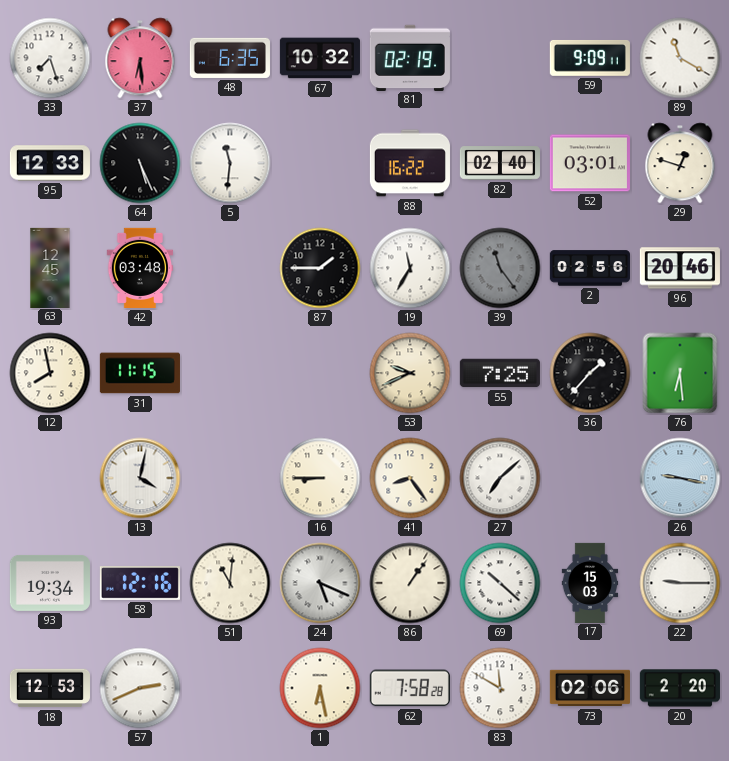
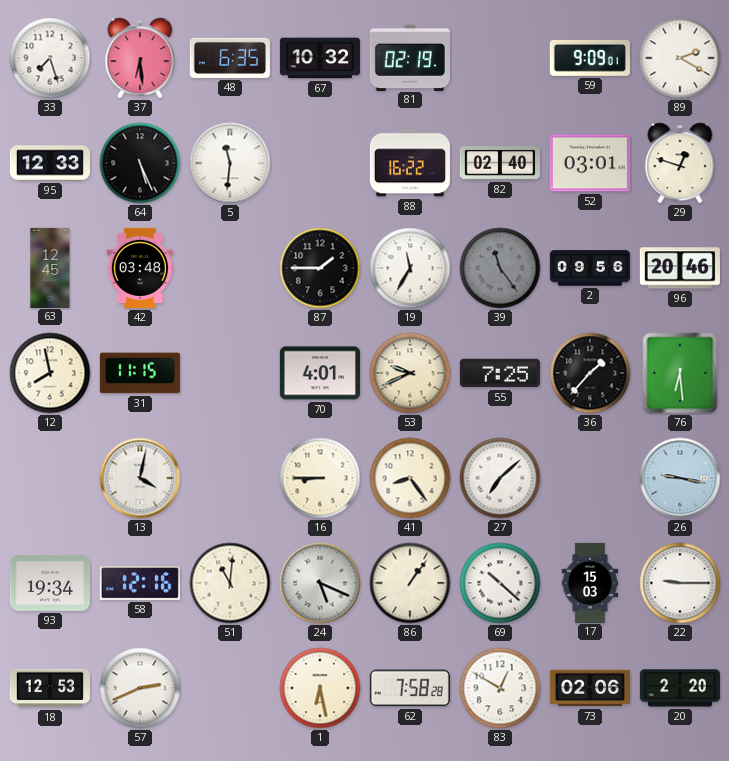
59: 9:09:11 -> 9:09:01
89: 11:20 -> 2:20
2: 02:56 -> 09:56
70: none -> 4:01
83: 11:50 -> 12:50
